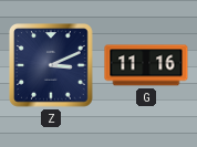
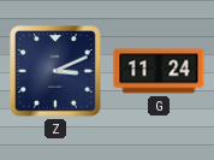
G: 11:16 -> 11:24
